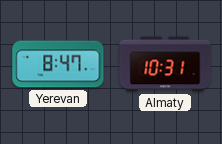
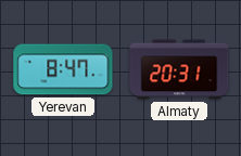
Almaty: 10:31 -> 20:31
